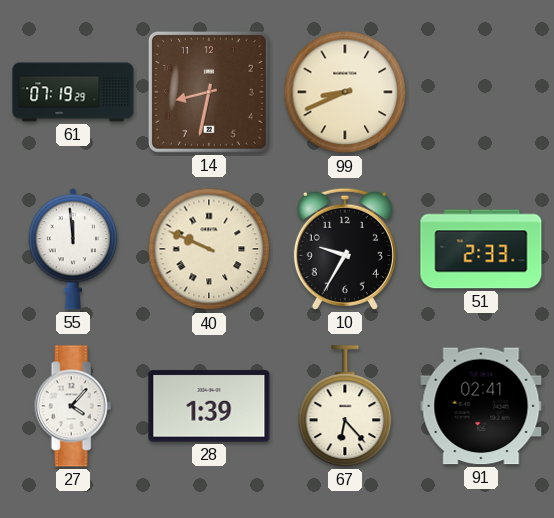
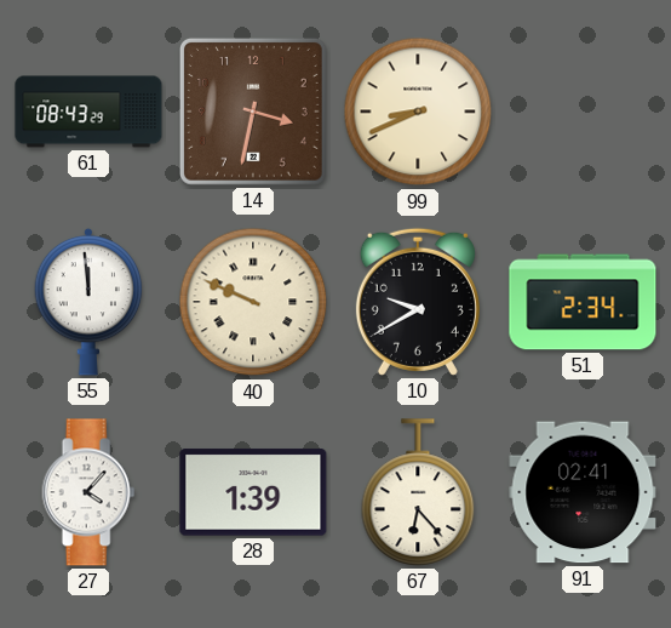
61: 07:19 -> 08:43
14: 8:32 -> 3:32
10: 9:35 -> 9:40
51: 2:33 -> 2:34
